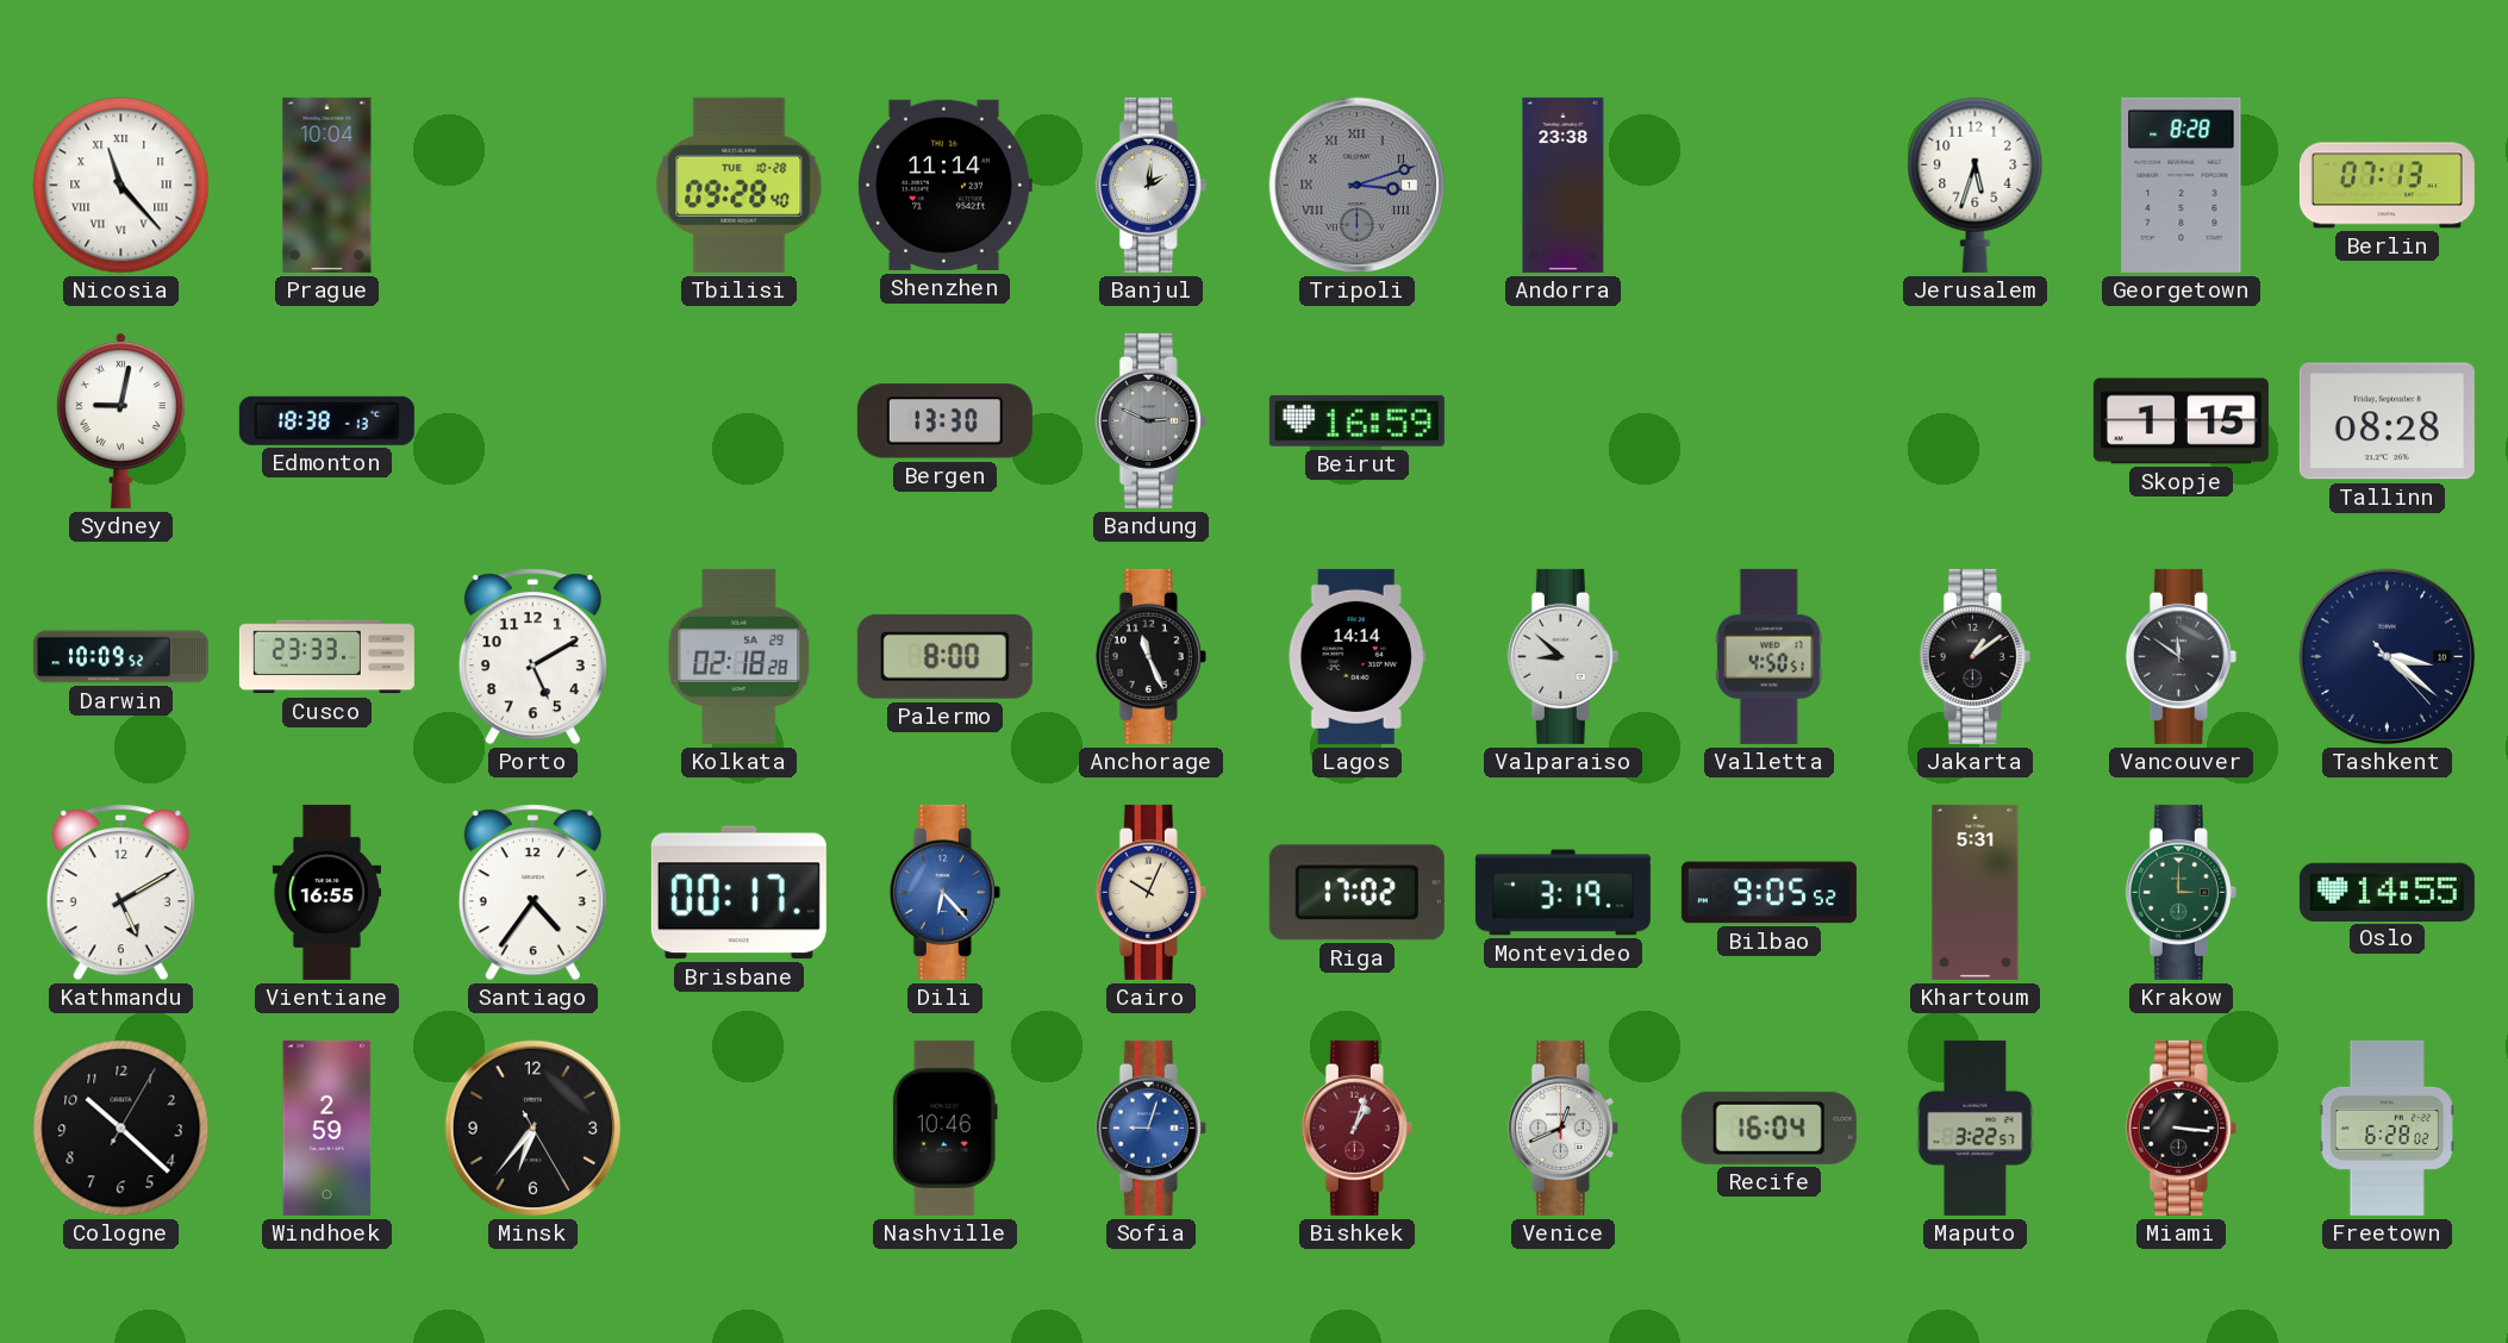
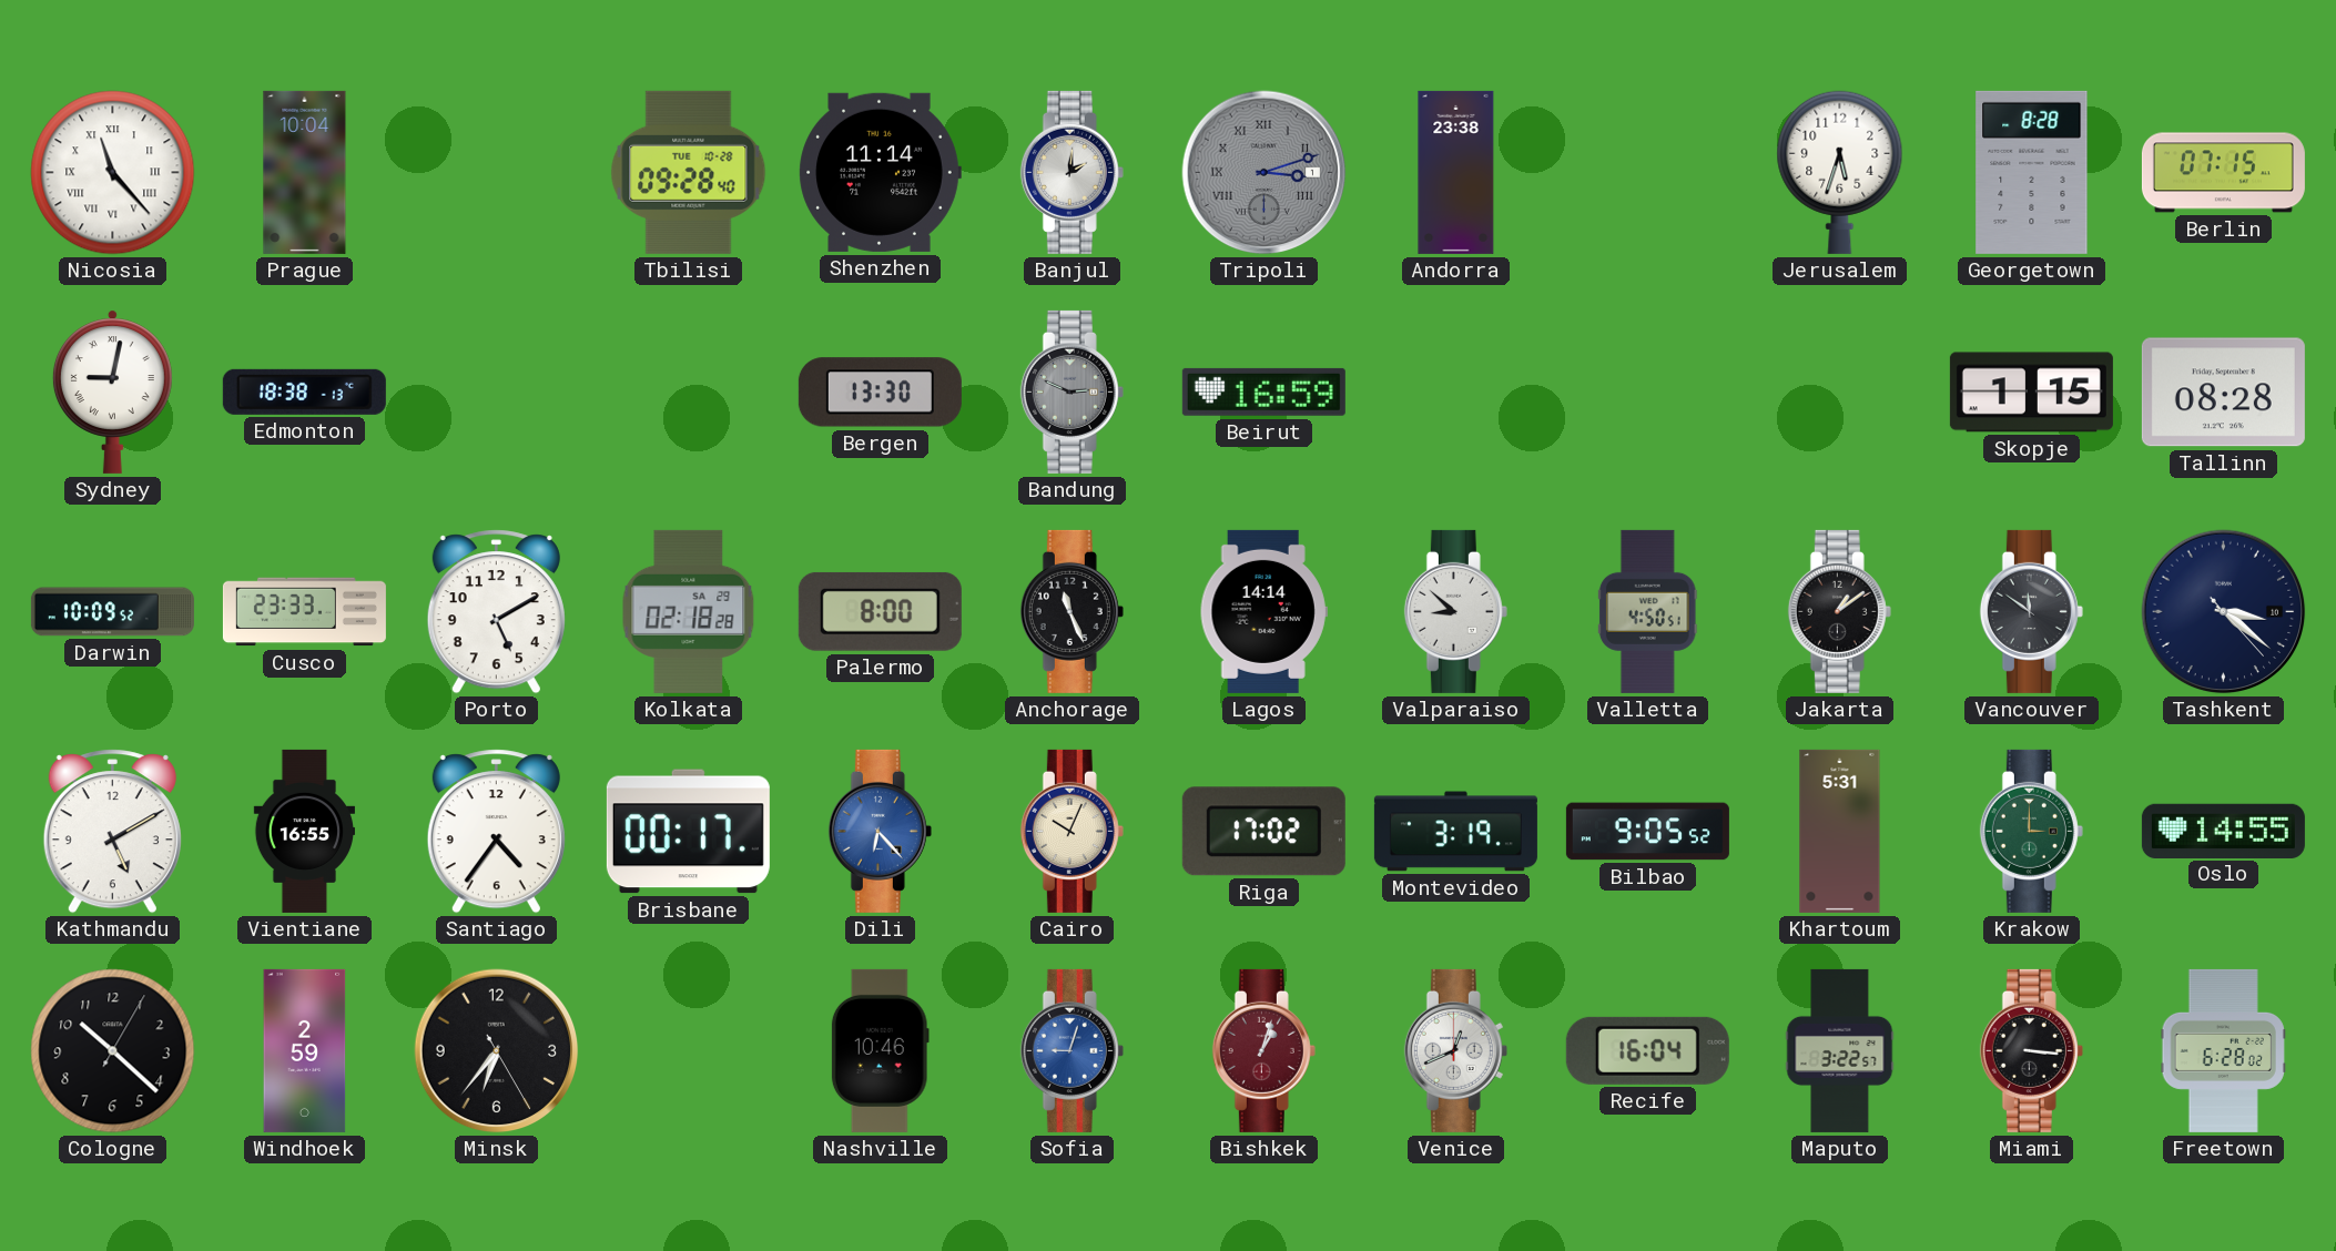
Berlin: 07:13 -> 07:15
